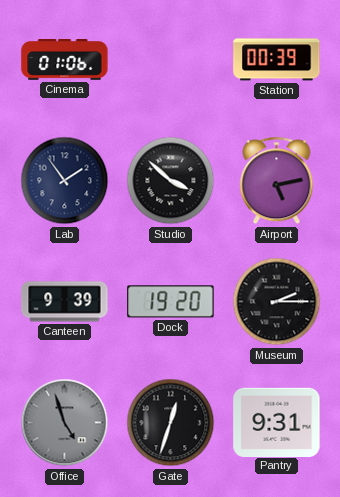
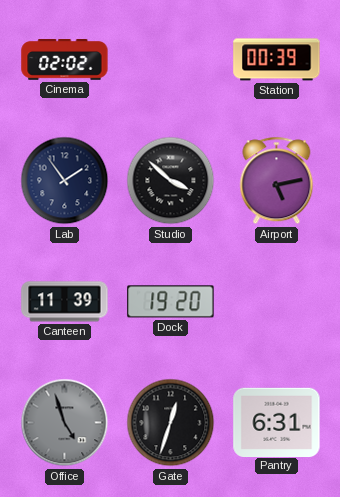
Cinema: 01:06 -> 02:02
Canteen: 9:39 -> 11:39
Museum: 2:15 -> none
Pantry: 9:31 -> 6:31
